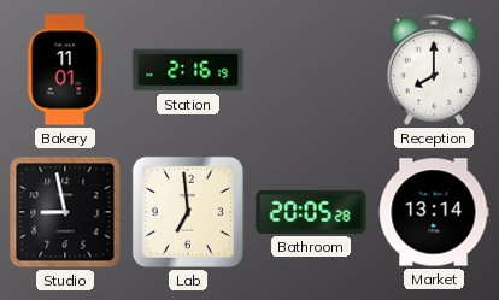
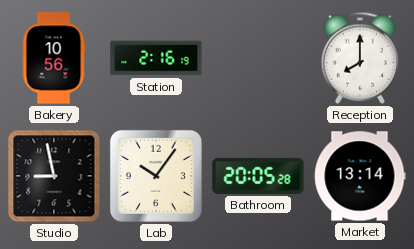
Bakery: 11:01 -> 10:56
Lab: 6:59 -> 10:06
